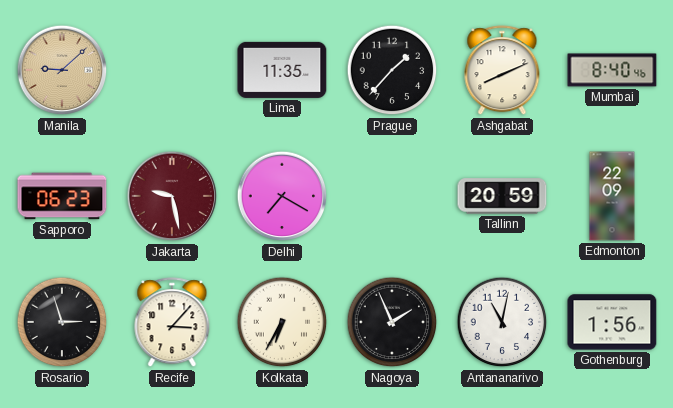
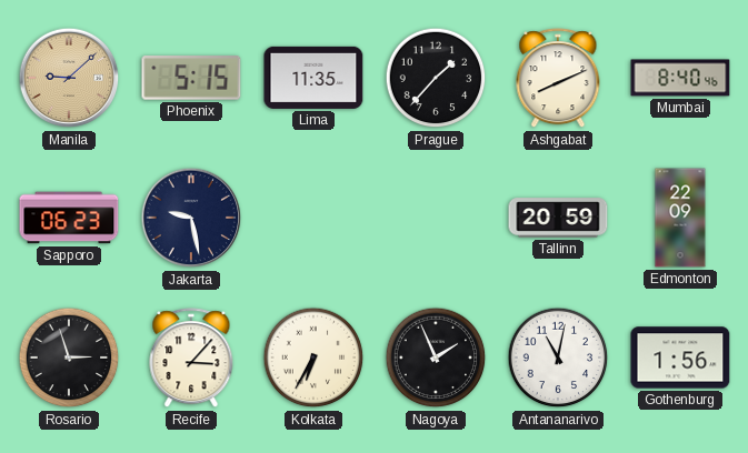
Phoenix: none -> 5:15
Jakarta dial: burgundy -> navy
Delhi: 7:20 -> none
